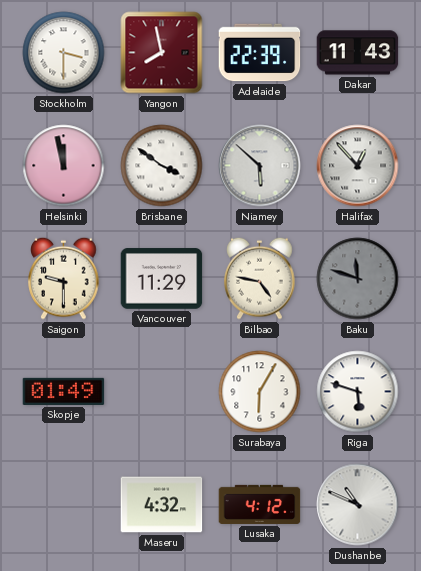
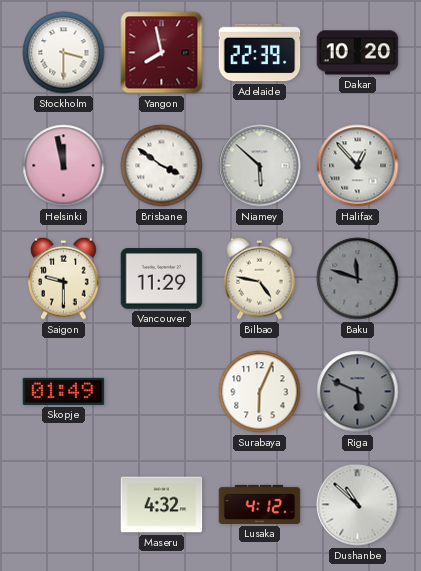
Dakar: 11:43 -> 10:20
Surabaya: 6:05 -> 6:04
Riga: 5:48 -> 5:49
Riga dial: white -> grey
Dushanbe: 10:49 -> 10:52
